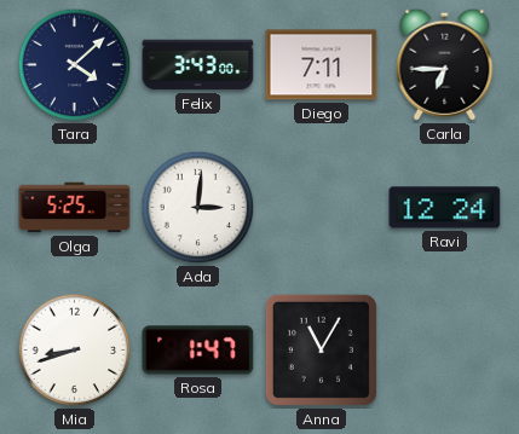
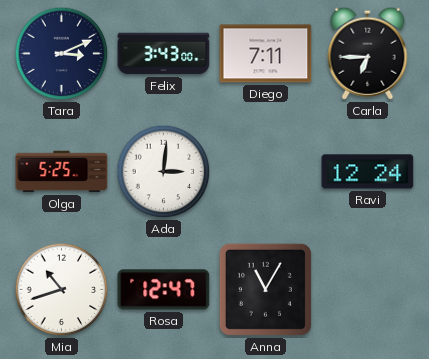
Tara: 4:08 -> 3:11
Mia: 8:42 -> 10:42
Rosa: 1:47 -> 12:47
